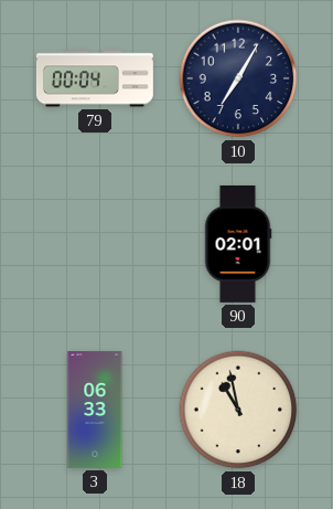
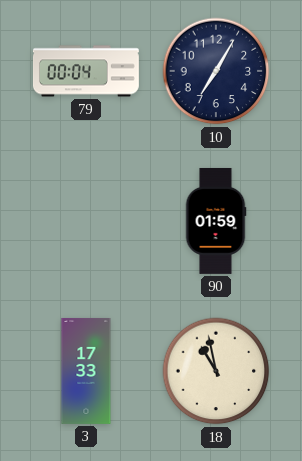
90: 02:01 -> 01:59
3: 06:33 -> 17:33
